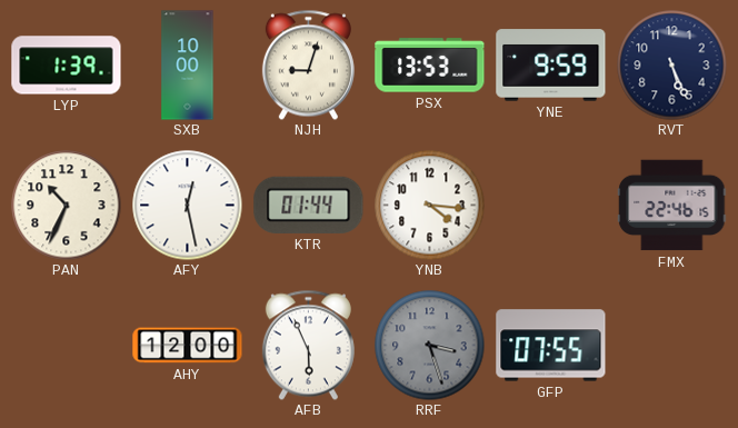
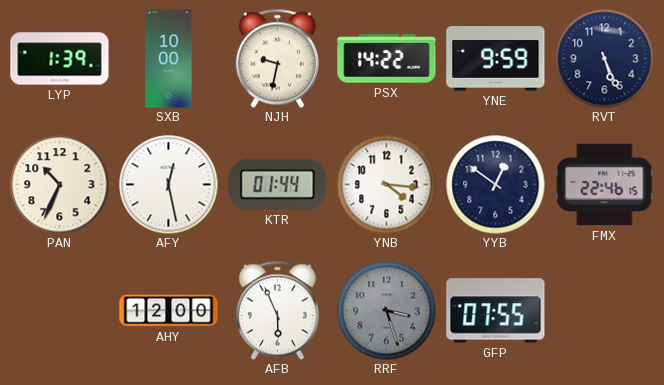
NJH: 9:03 -> 9:32
PSX: 13:53 -> 14:22
YYB: none -> 12:51
